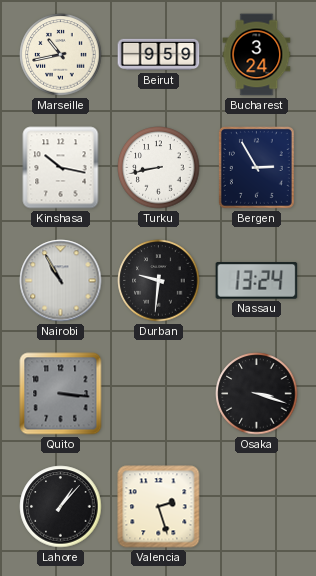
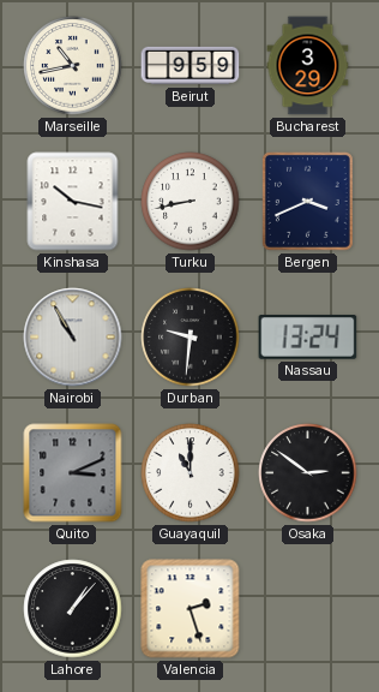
Bucharest: 3:24 -> 3:29
Bergen: 2:55 -> 3:41
Quito: 3:16 -> 3:11
Guayaquil: none -> 11:00
Osaka: 3:18 -> 2:51
